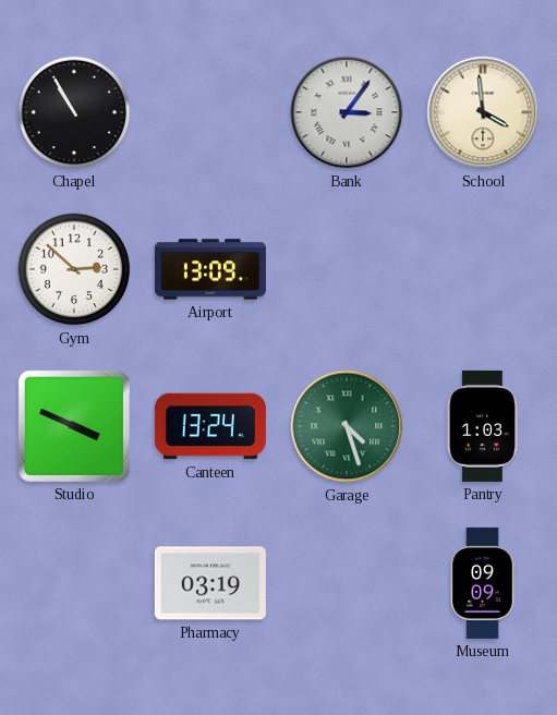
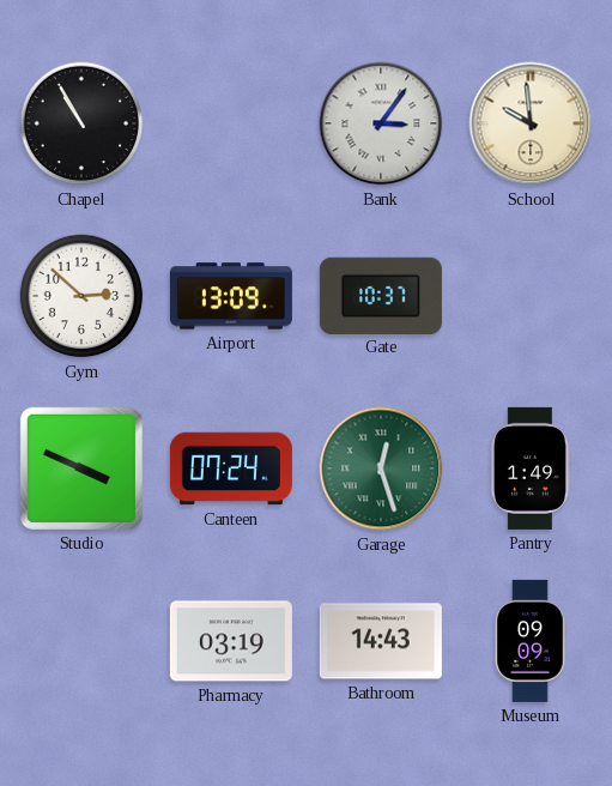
School: 3:59 -> 9:59
Gate: none -> 10:37
Canteen: 13:24 -> 07:24
Garage: 4:27 -> 12:27
Pantry: 1:03 -> 1:49
Bathroom: none -> 14:43
